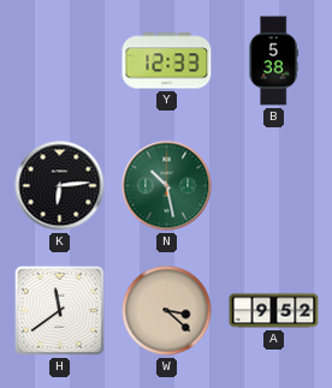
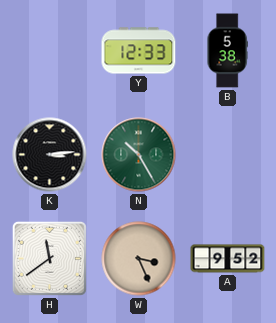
K: 6:14 -> 3:14
N: 10:28 -> 10:25
W: 3:22 -> 3:26
